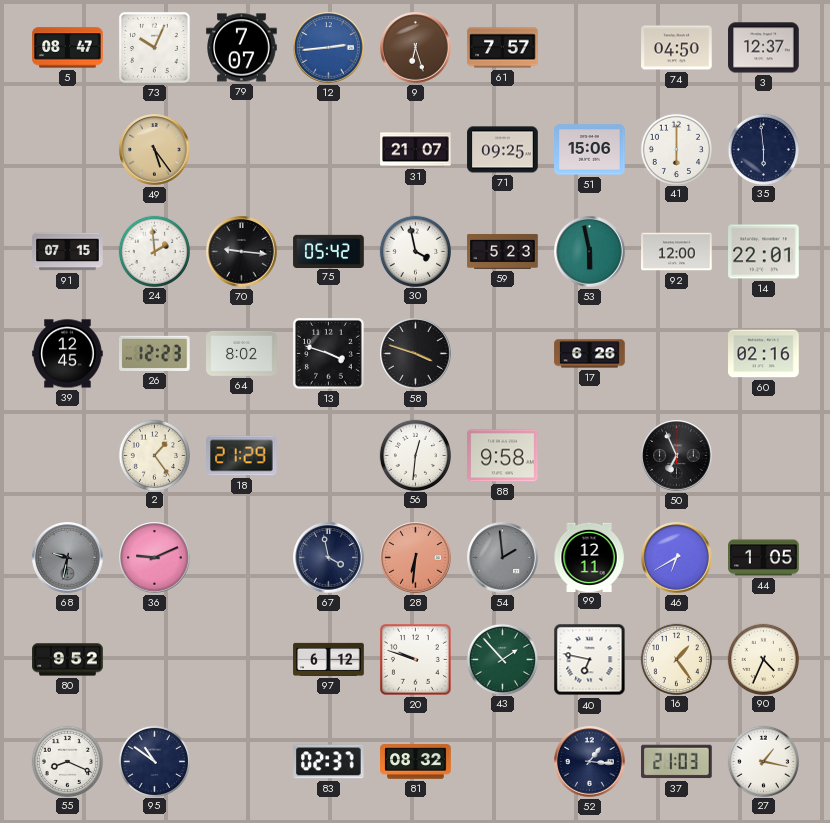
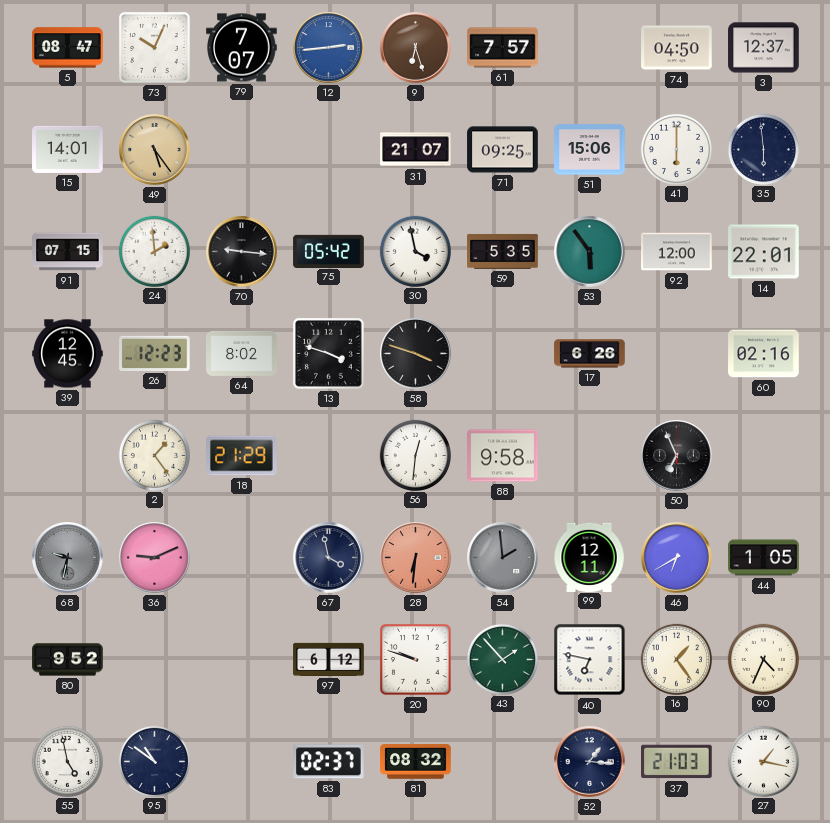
15: none -> 14:01
59: 5:23 -> 5:35
53: 5:58 -> 5:54
55: 8:19 -> 4:58
